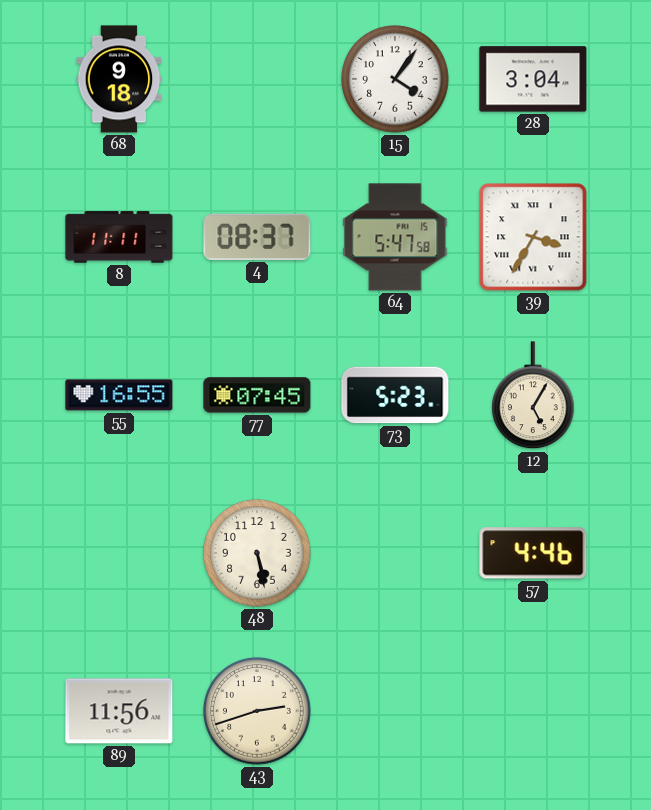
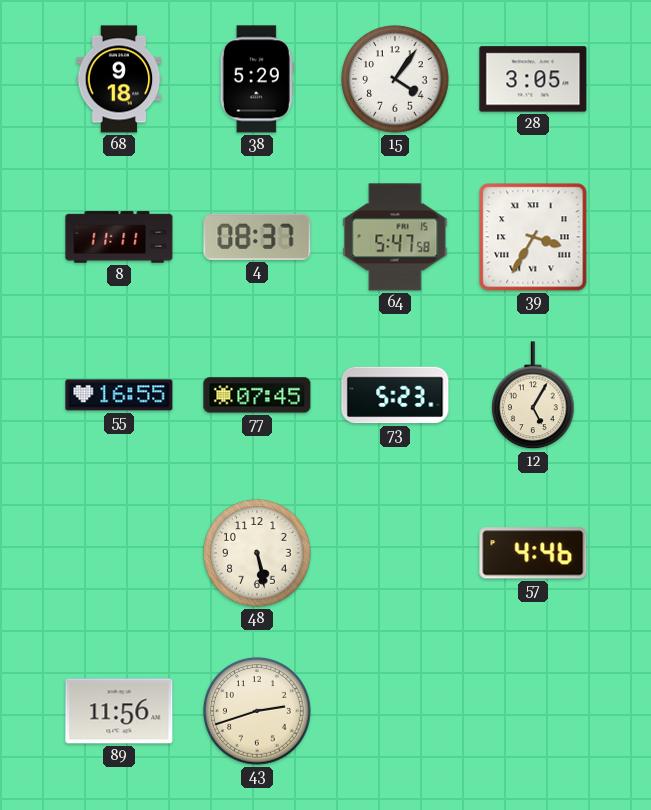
38: none -> 5:29
28: 3:04 -> 3:05
